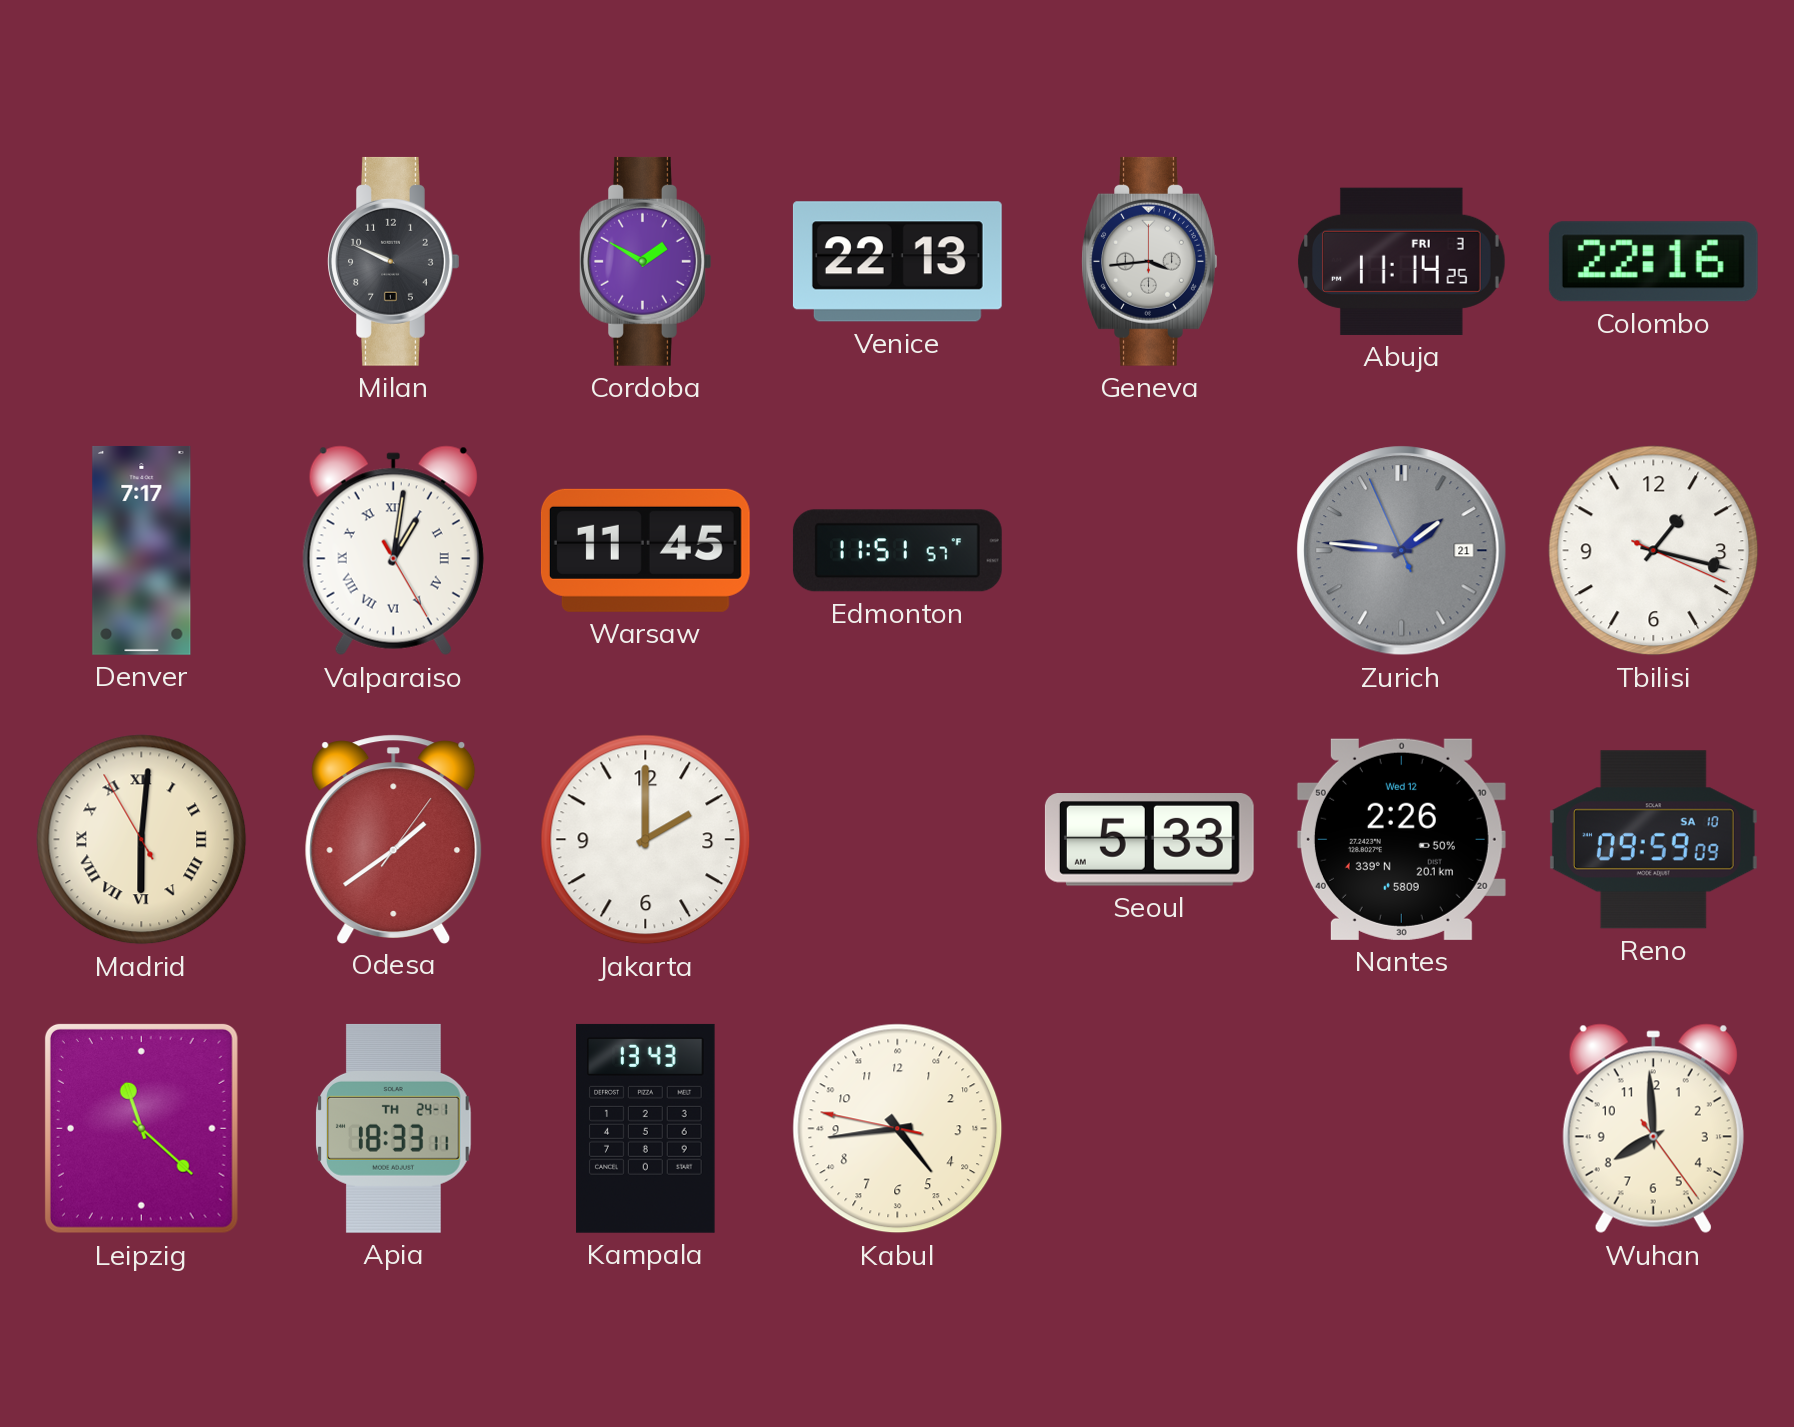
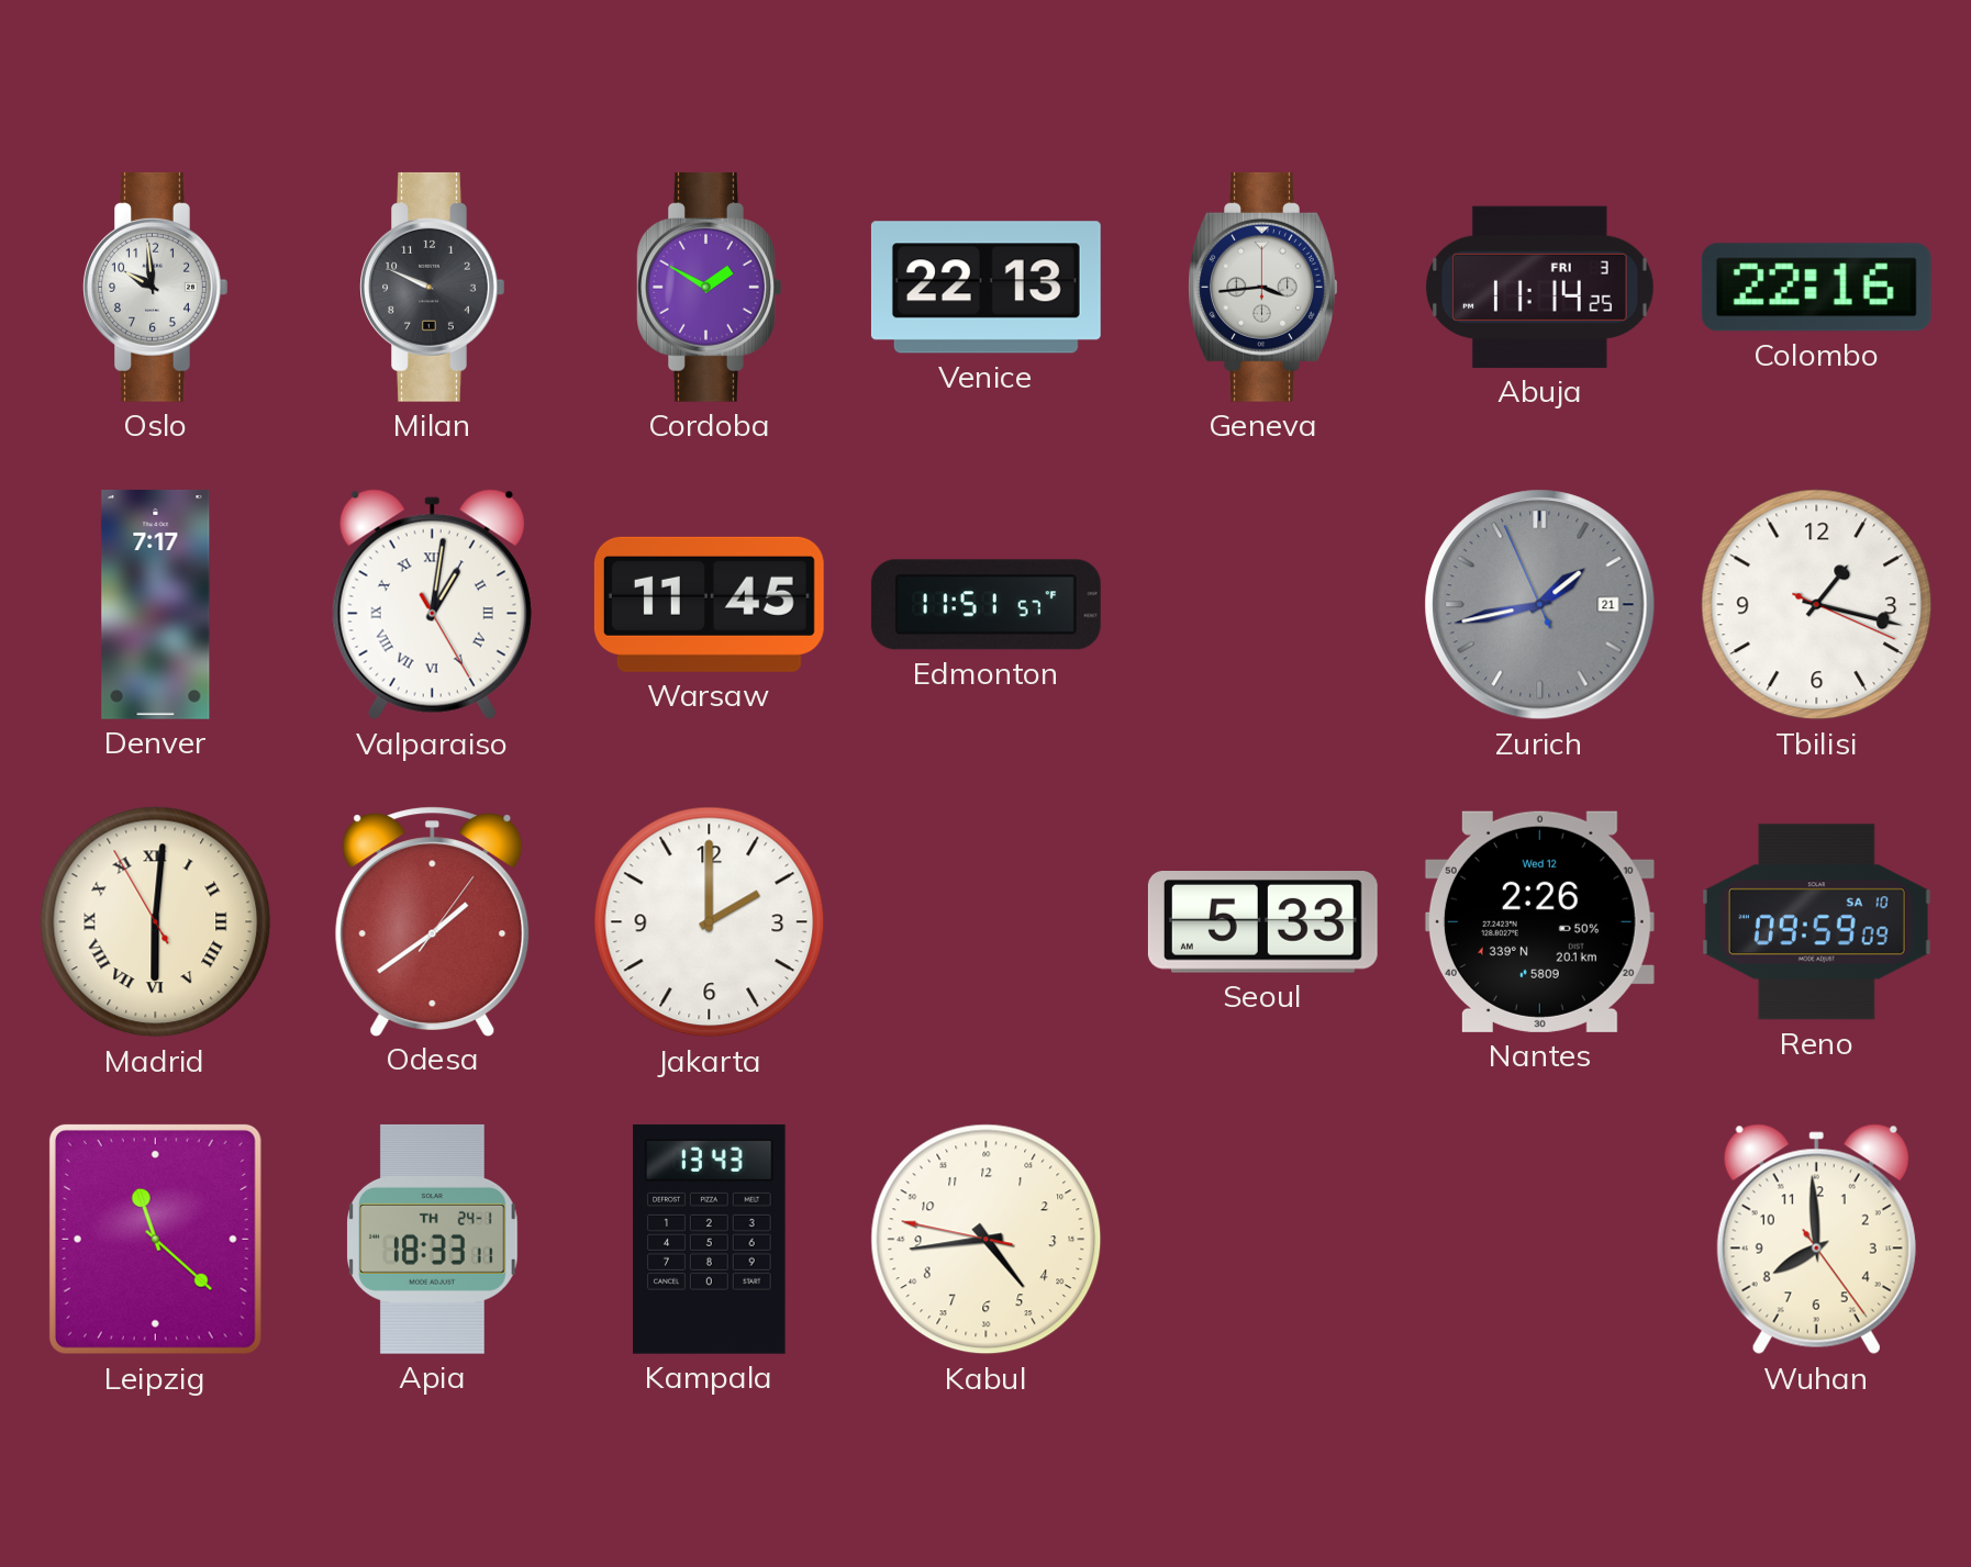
Oslo: none -> 9:59
Zurich: 1:45 -> 1:42
